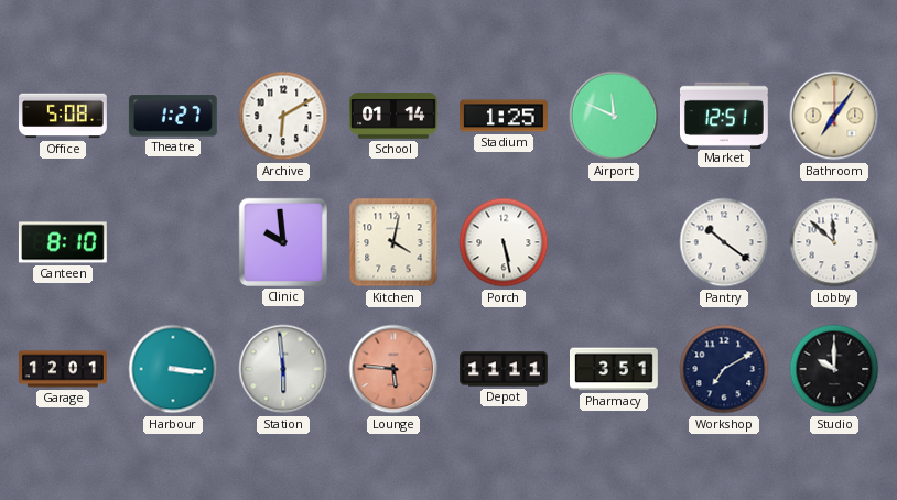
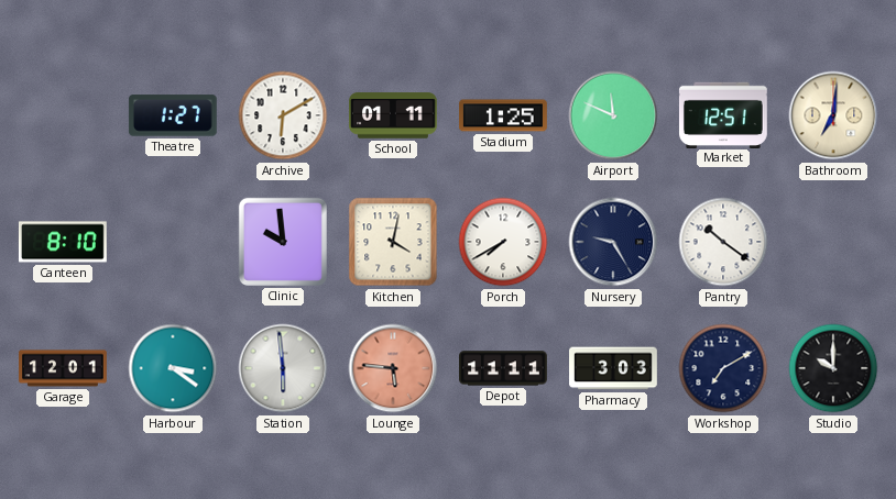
Office: 5:08 -> none
School: 01:14 -> 01:11
Bathroom: 7:06 -> 7:01
Porch: 5:28 -> 7:40
Nursery: none -> 9:25
Lobby: 11:52 -> none
Harbour: 3:16 -> 3:21
Pharmacy: 3:51 -> 3:03
